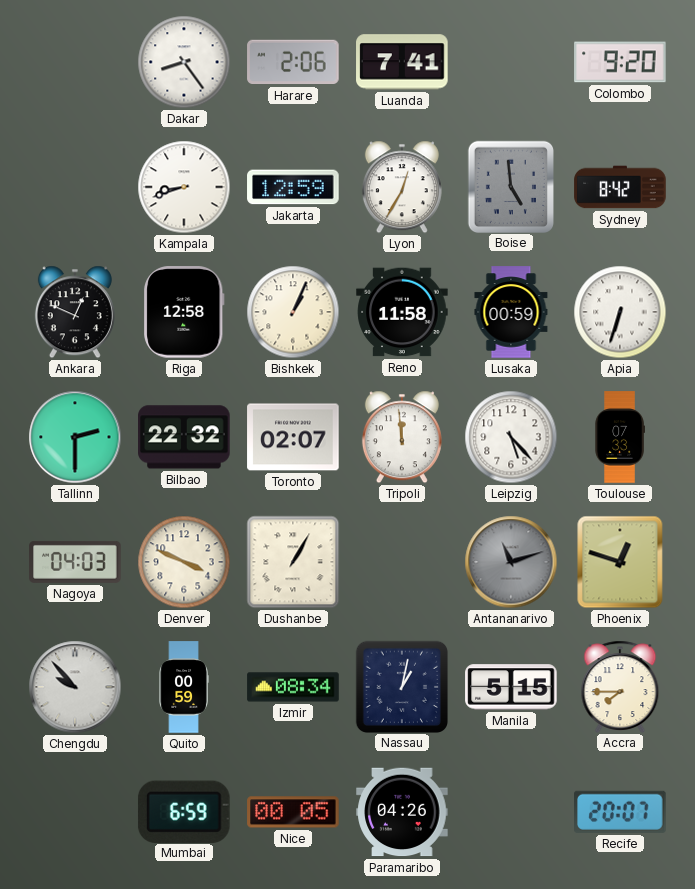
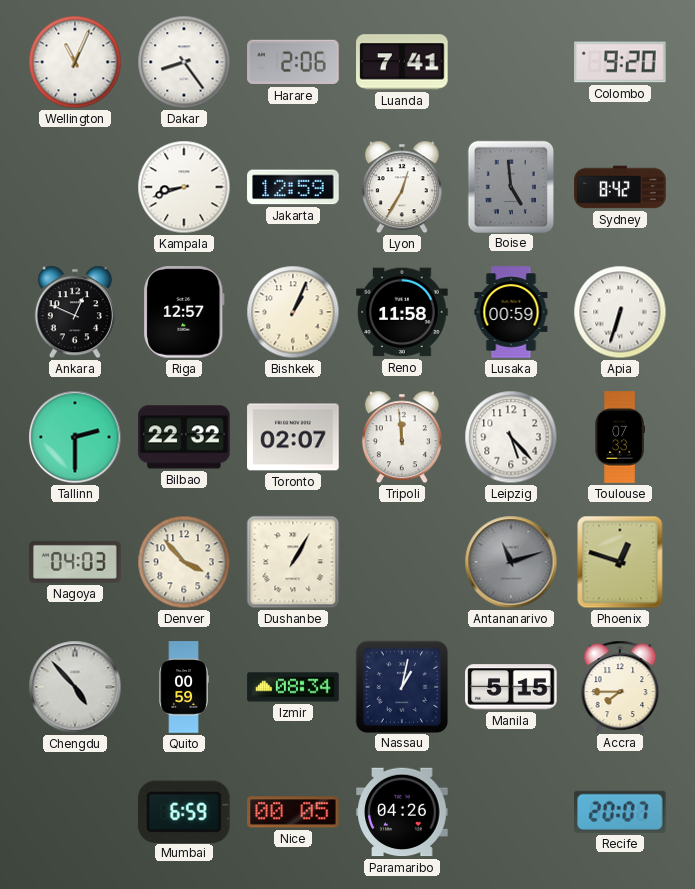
Wellington: none -> 11:04
Riga: 12:58 -> 12:57
Denver: 3:49 -> 3:53
Chengdu: 9:53 -> 4:53
